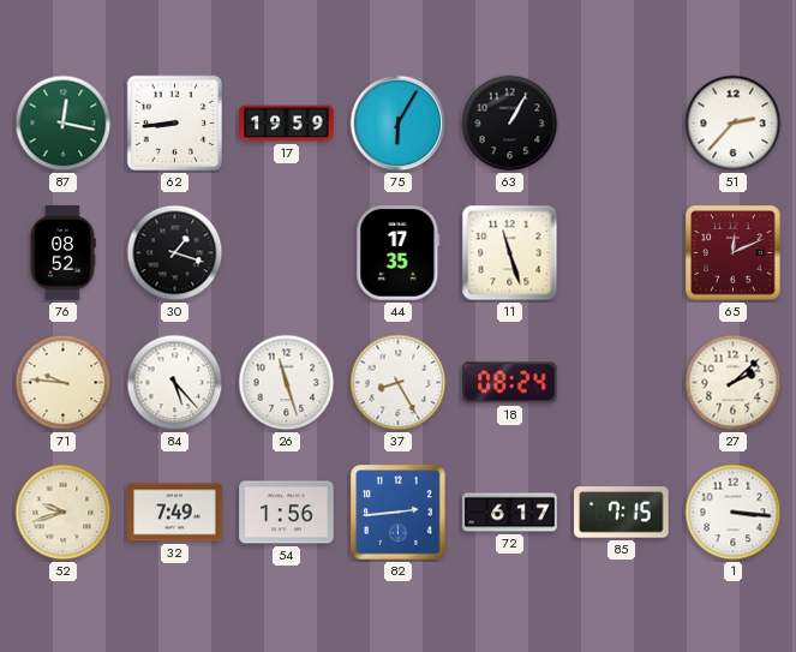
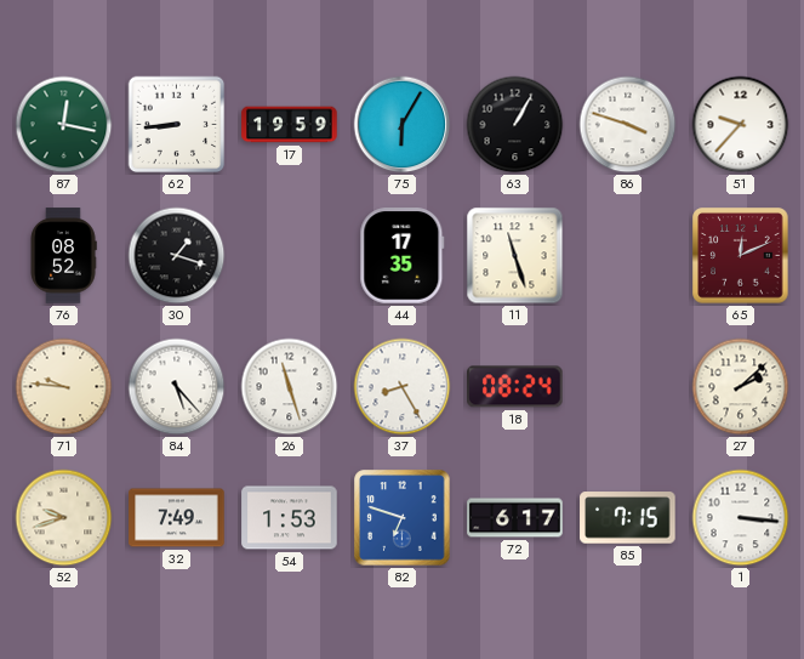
86: none -> 3:48
51: 2:37 -> 9:37
54: 1:56 -> 1:53
82: 2:44 -> 6:48
